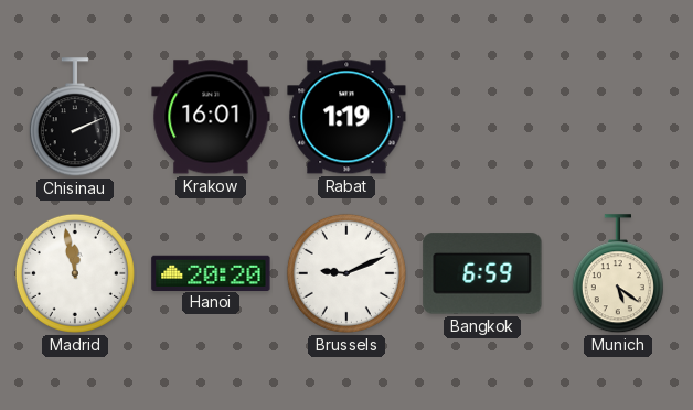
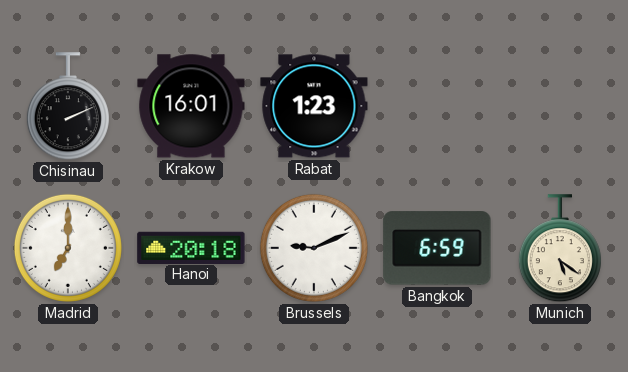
Rabat: 1:19 -> 1:23
Madrid: 11:58 -> 7:00
Hanoi: 20:20 -> 20:18
